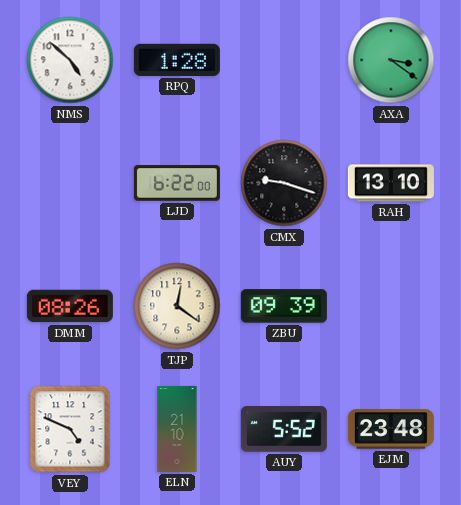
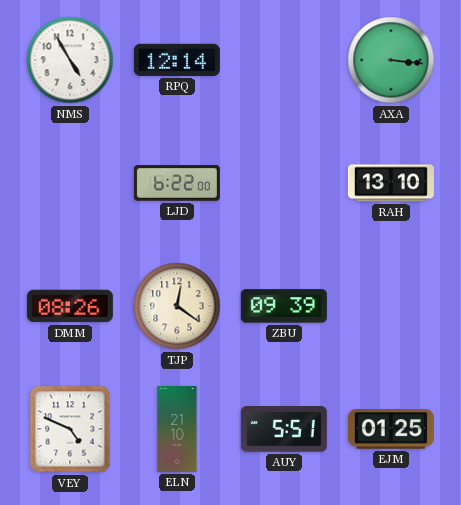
NMS: 4:52 -> 4:55
RPQ: 1:28 -> 12:14
AXA: 3:21 -> 3:16
CMX: 9:18 -> none
AUY: 5:52 -> 5:51
EJM: 23:48 -> 01:25
